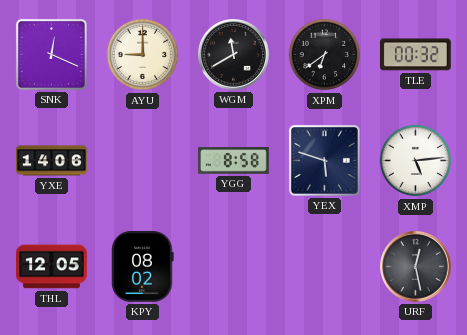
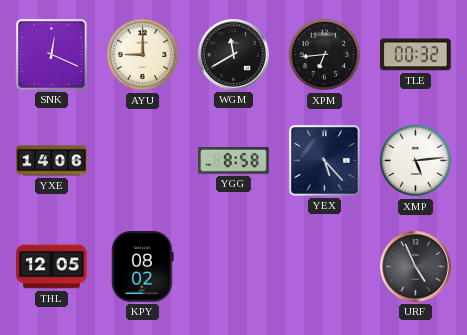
XPM: 6:39 -> 6:44
YEX: 5:48 -> 5:23
URF: 12:28 -> 4:56
